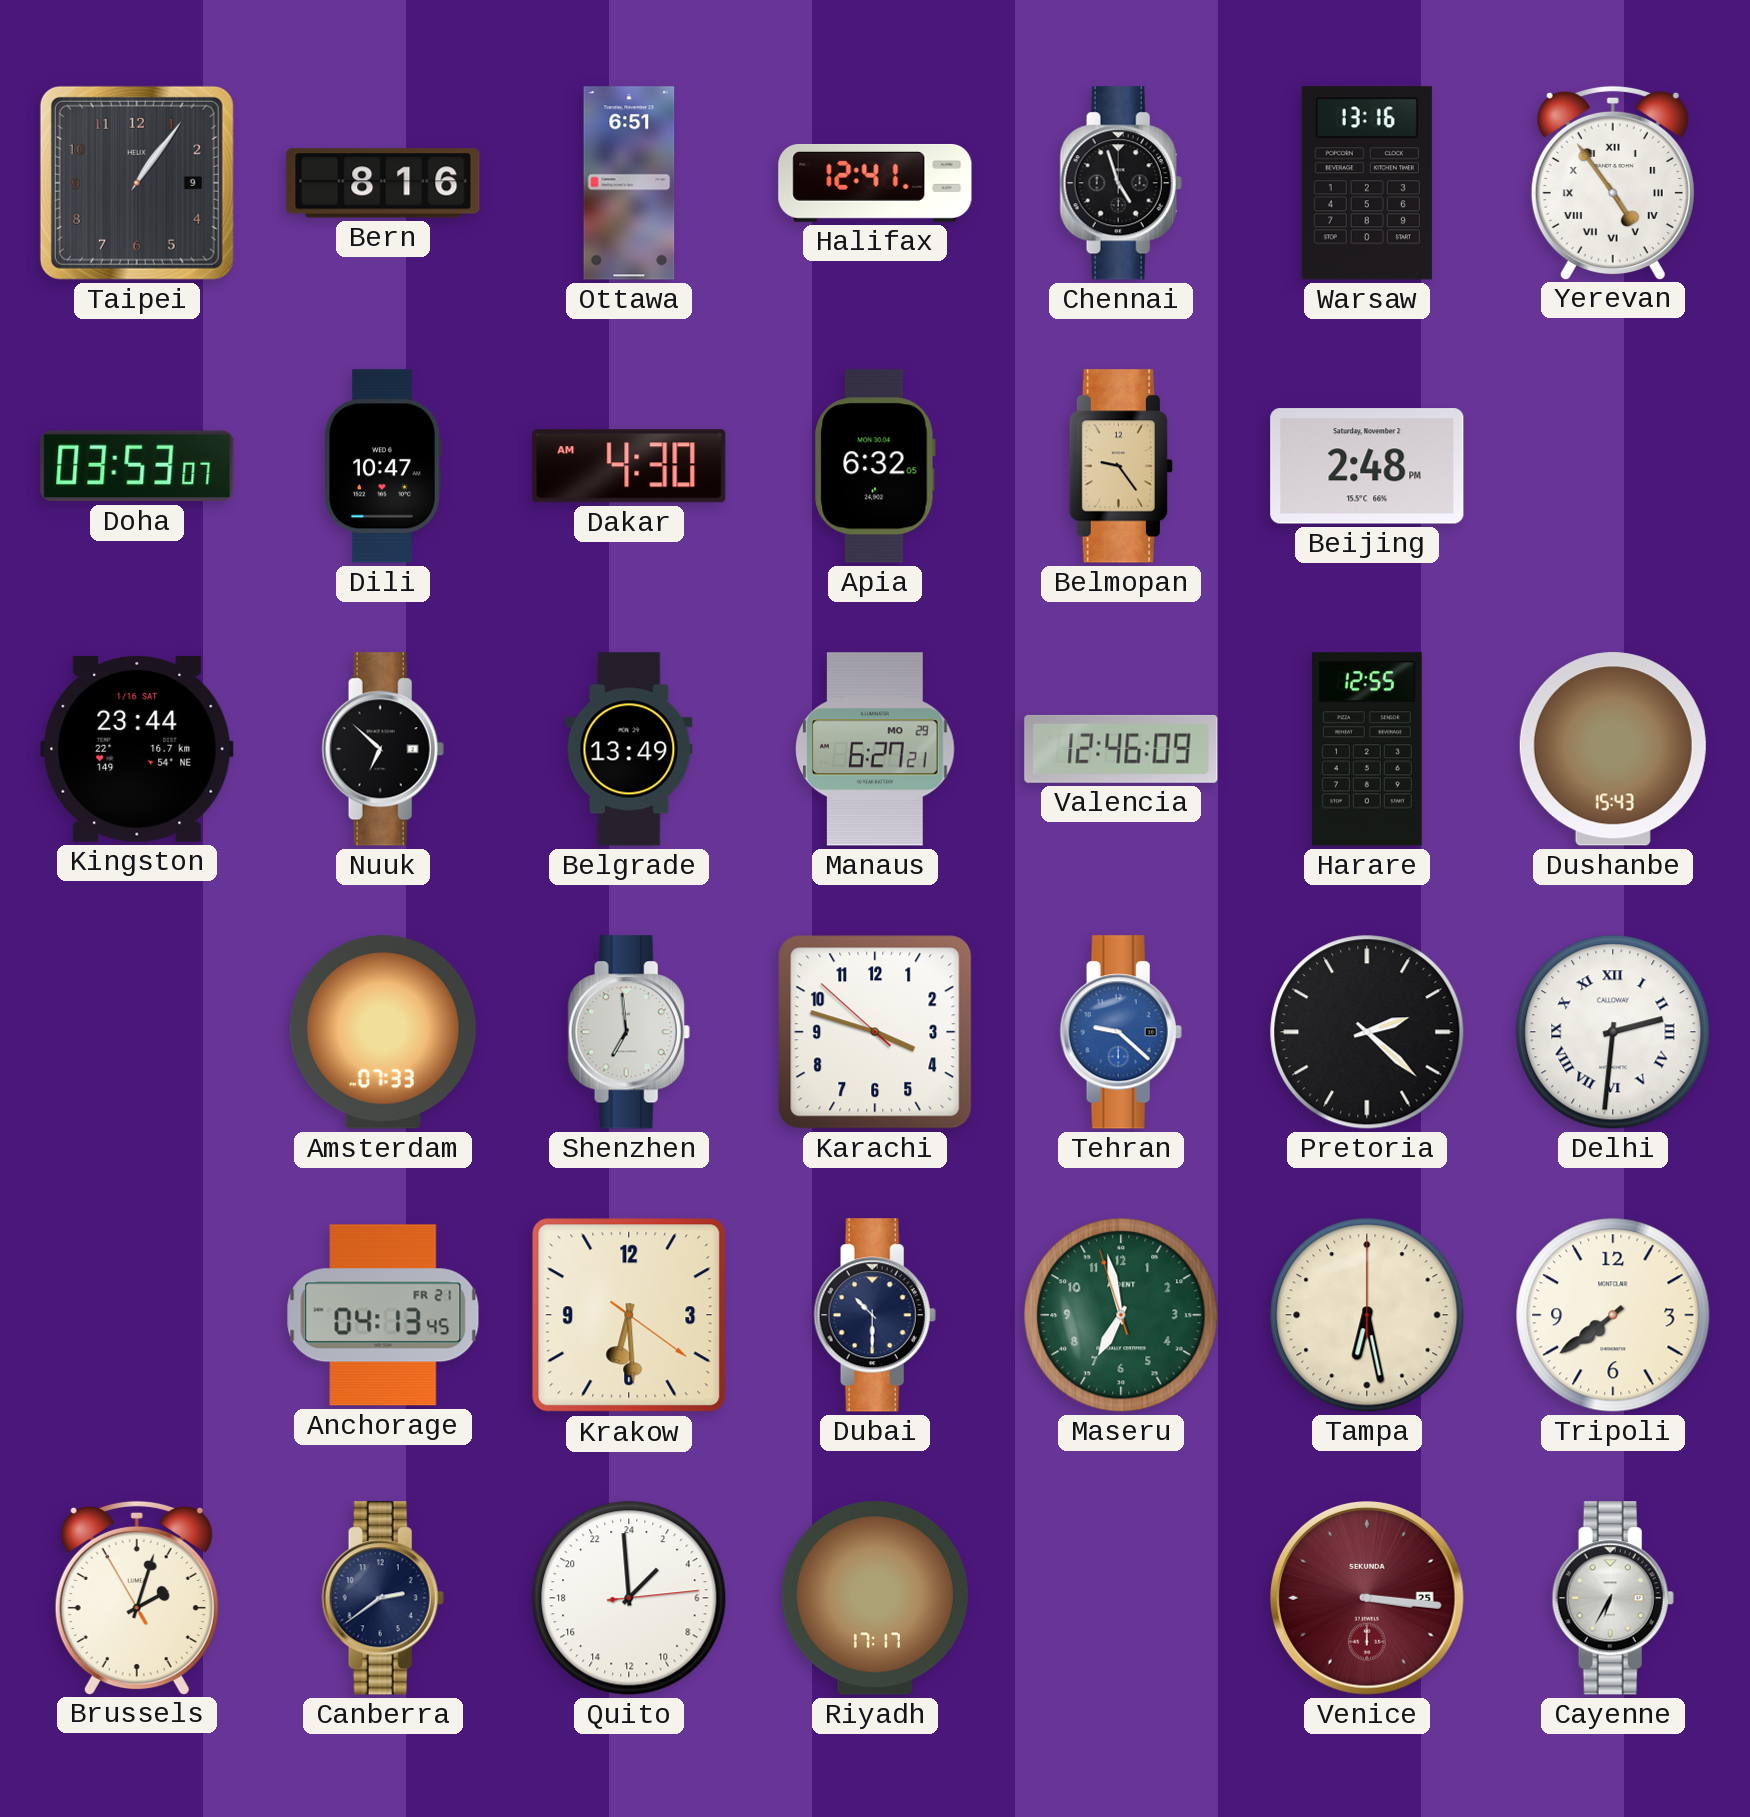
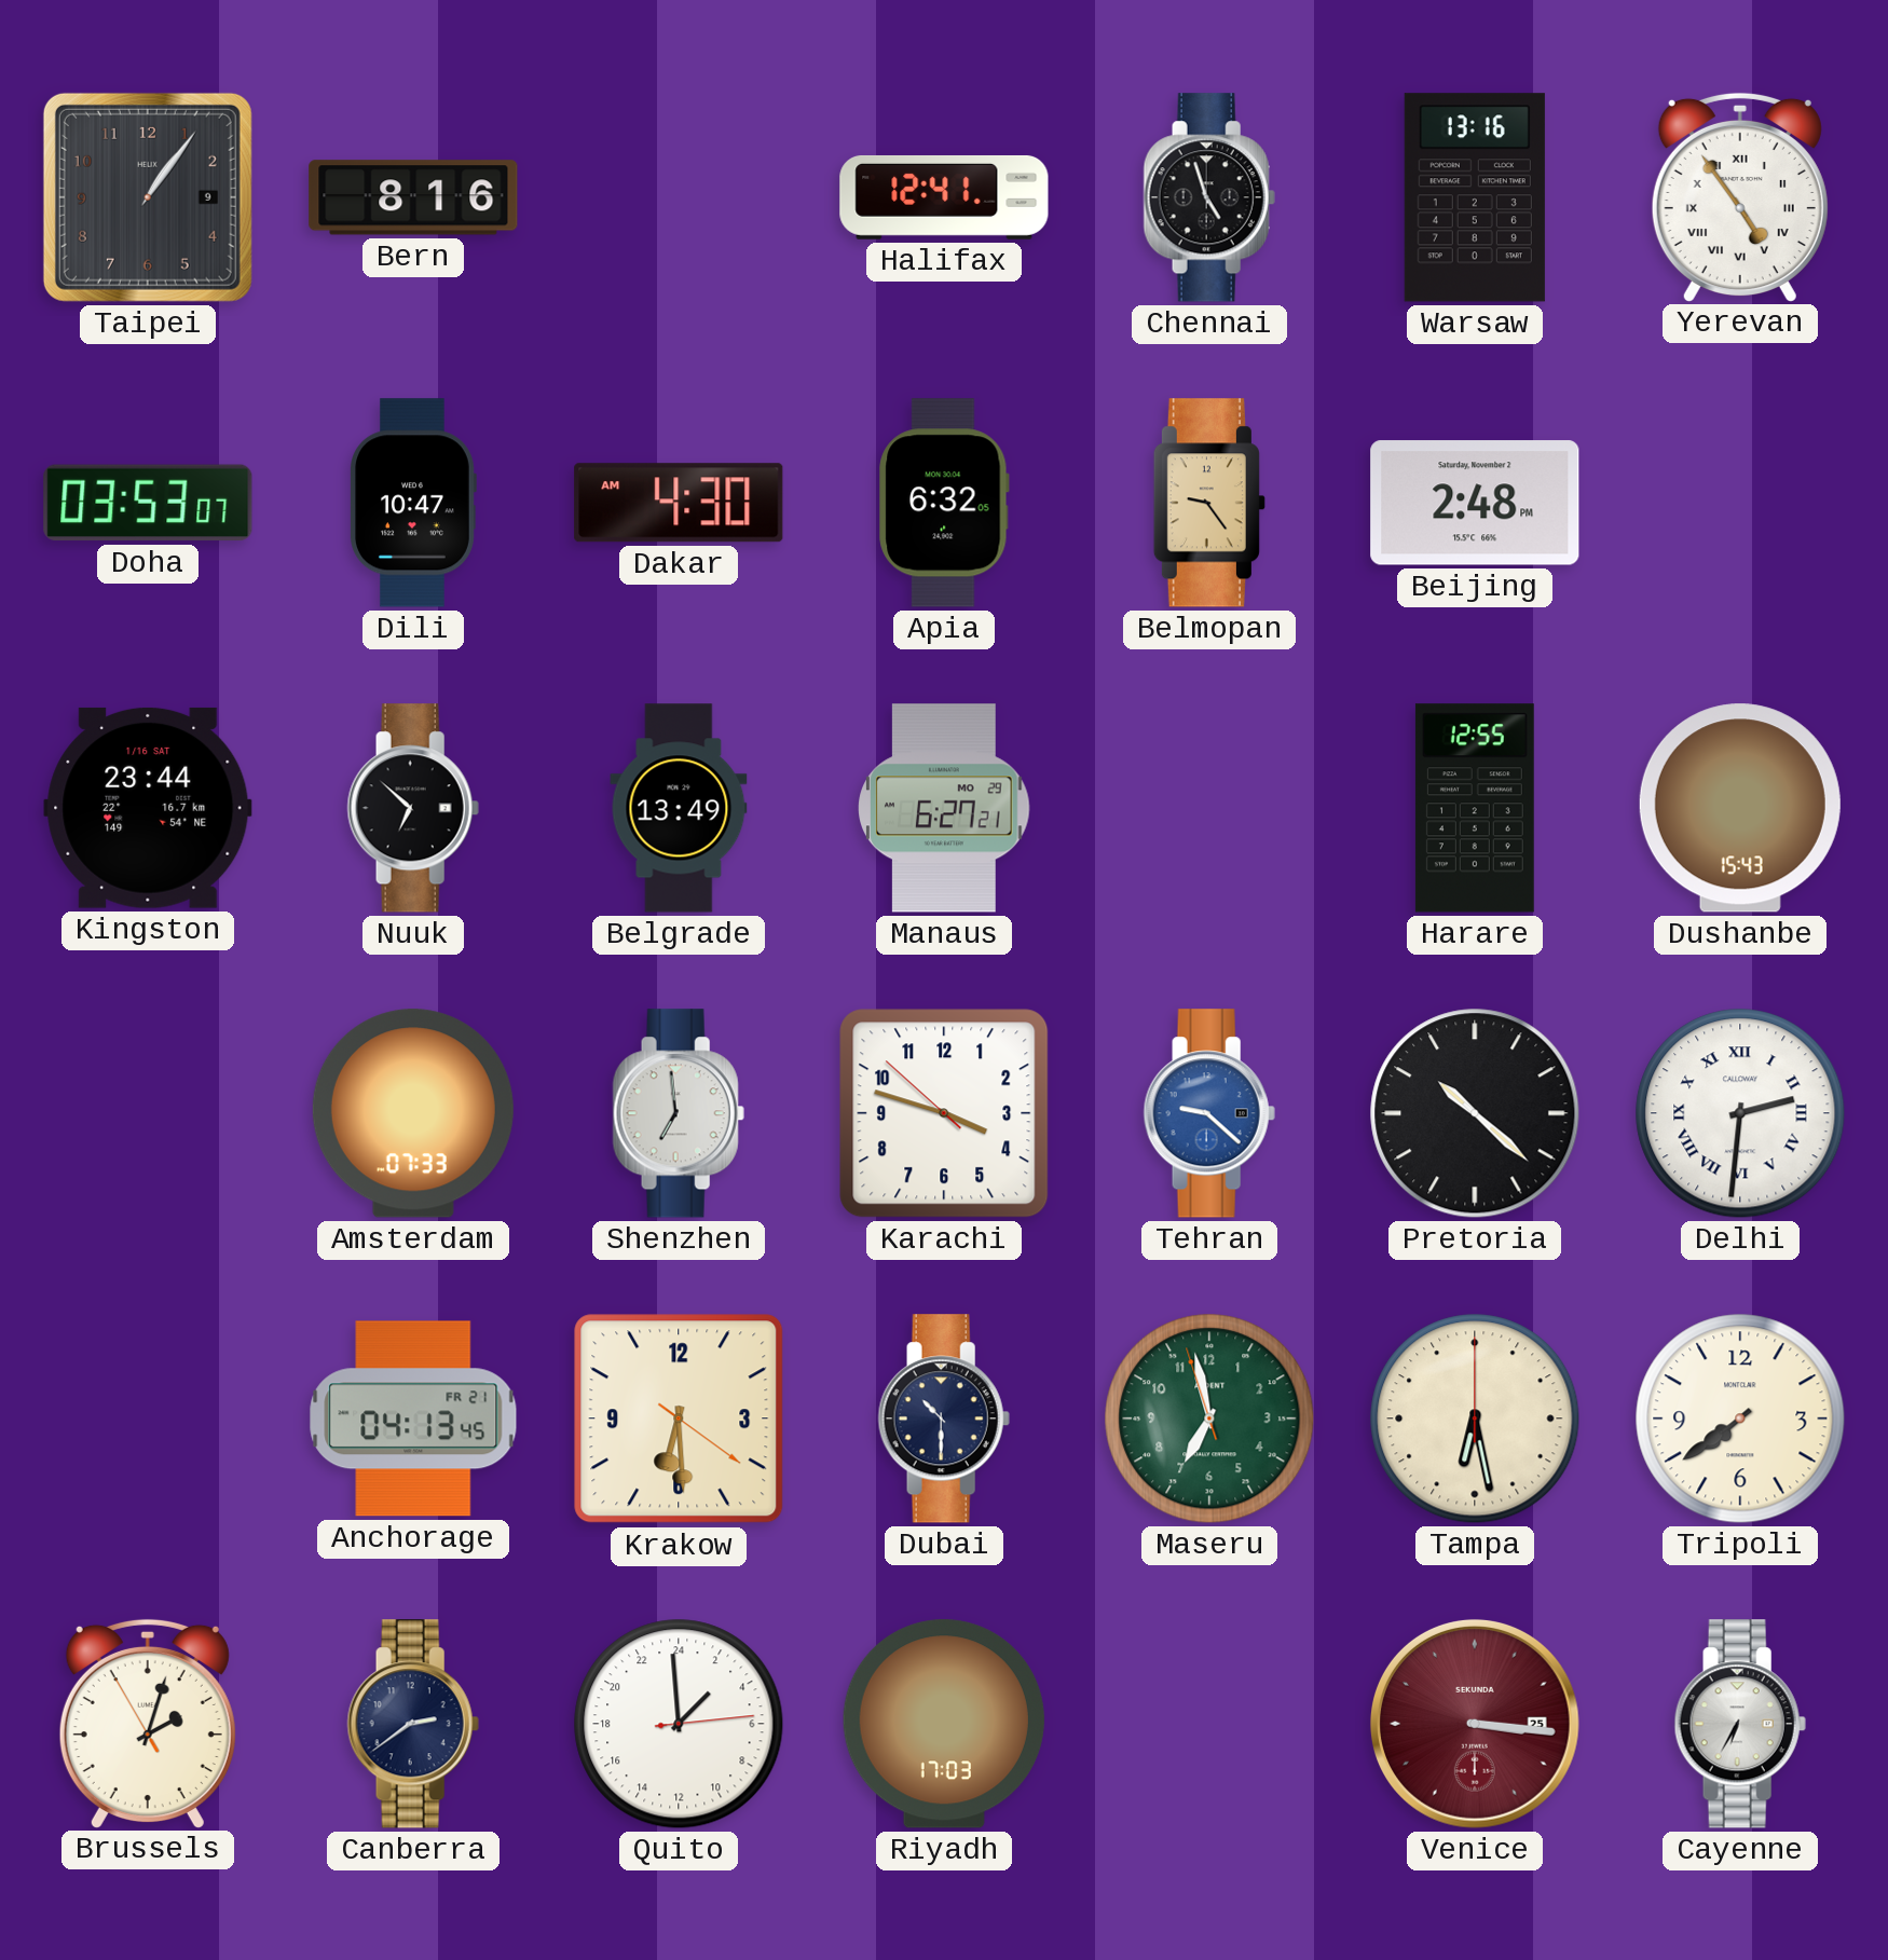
Ottawa: 6:51 -> none
Valencia: 12:46 -> none
Pretoria: 2:22 -> 10:22
Riyadh: 17:17 -> 17:03
